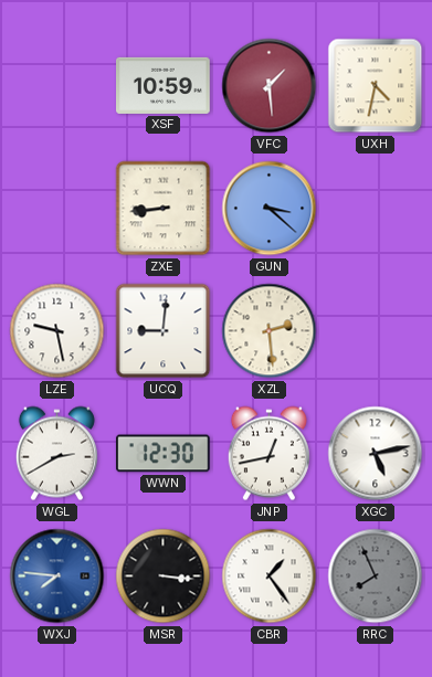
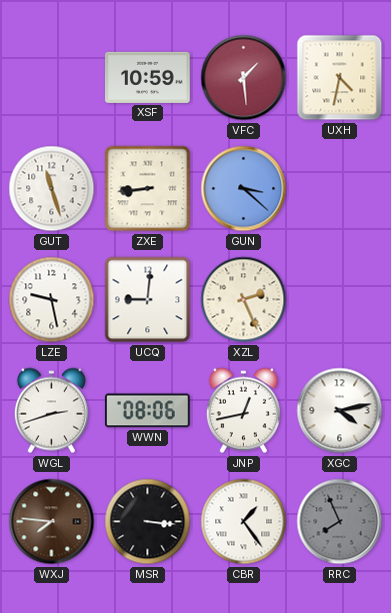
GUT: none -> 11:27
XZL: 2:29 -> 2:26
WGL: 2:40 -> 2:42
WWN: 12:30 -> 08:06
XGC: 5:13 -> 4:13
WXJ dial: blue -> brown
